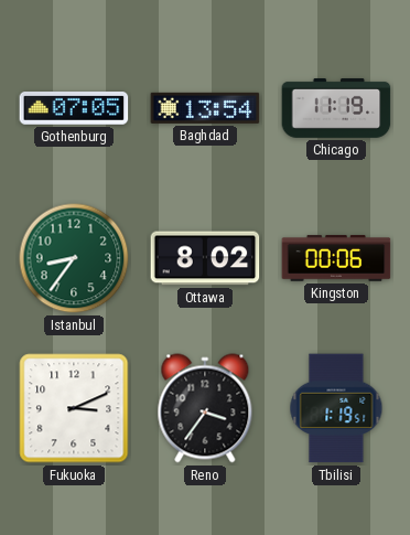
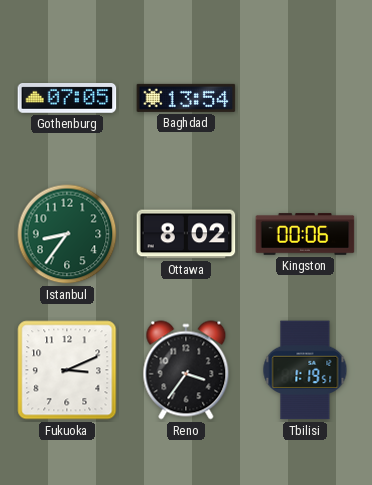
Chicago: 11:19 -> none
